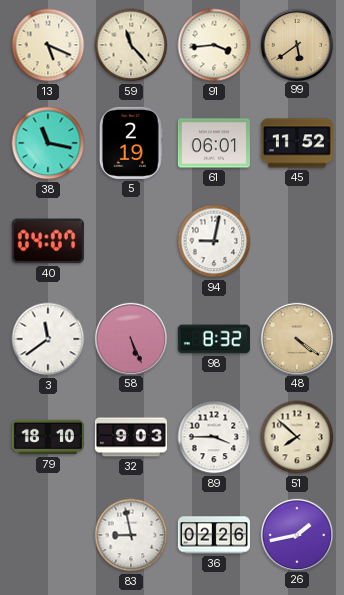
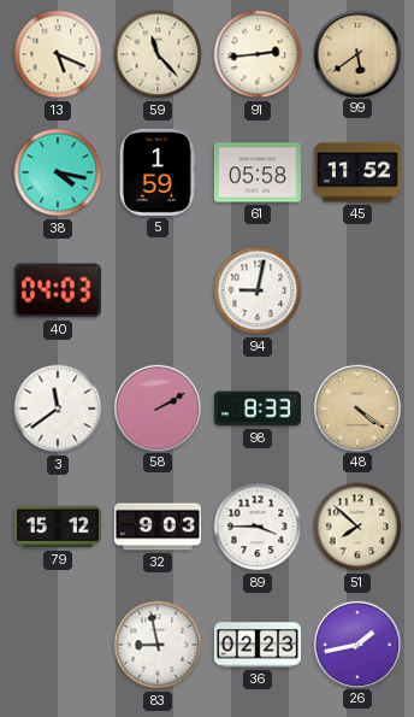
91: 3:44 -> 2:44
38: 11:17 -> 4:17
5: 2:19 -> 1:59
61: 06:01 -> 05:58
40: 04:07 -> 04:03
58: 5:26 -> 2:10
98: 8:32 -> 8:33
79: 18:10 -> 15:12
36: 02:26 -> 02:23
